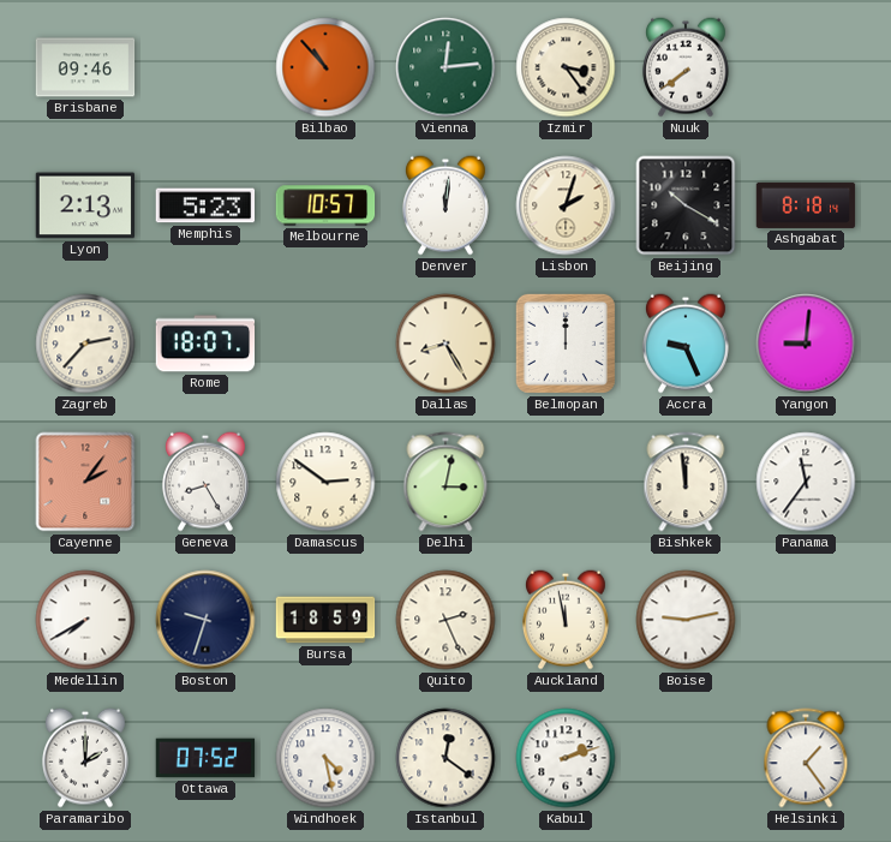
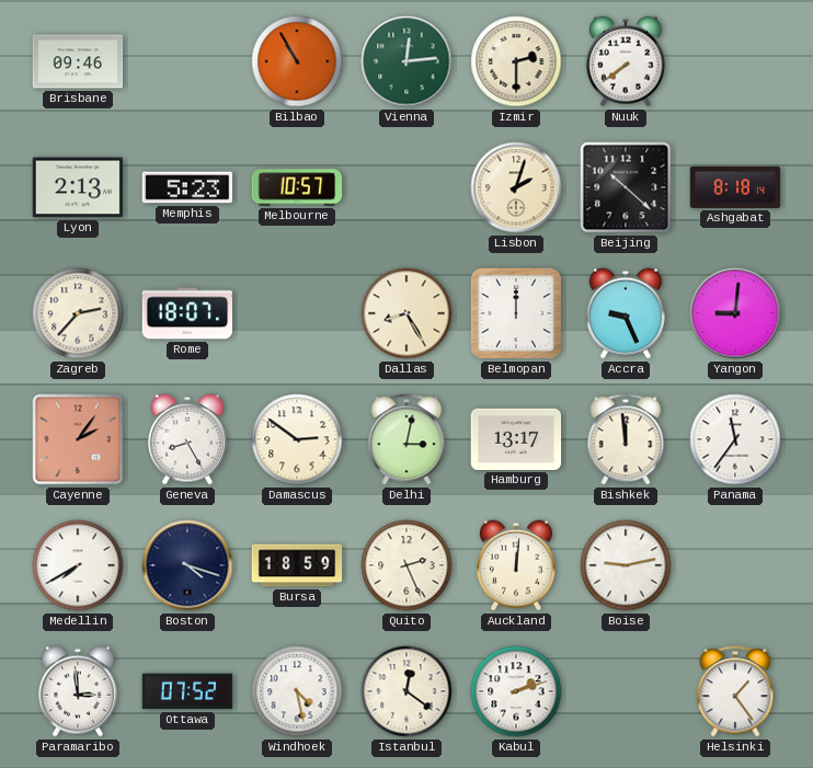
Bilbao: 10:53 -> 10:55
Izmir: 3:24 -> 2:30
Denver: 12:01 -> none
Beijing: 10:20 -> 10:22
Hamburg: none -> 13:17
Boston: 9:33 -> 4:18
Auckland: 11:58 -> 12:01
Paramaribo: 2:00 -> 2:59
